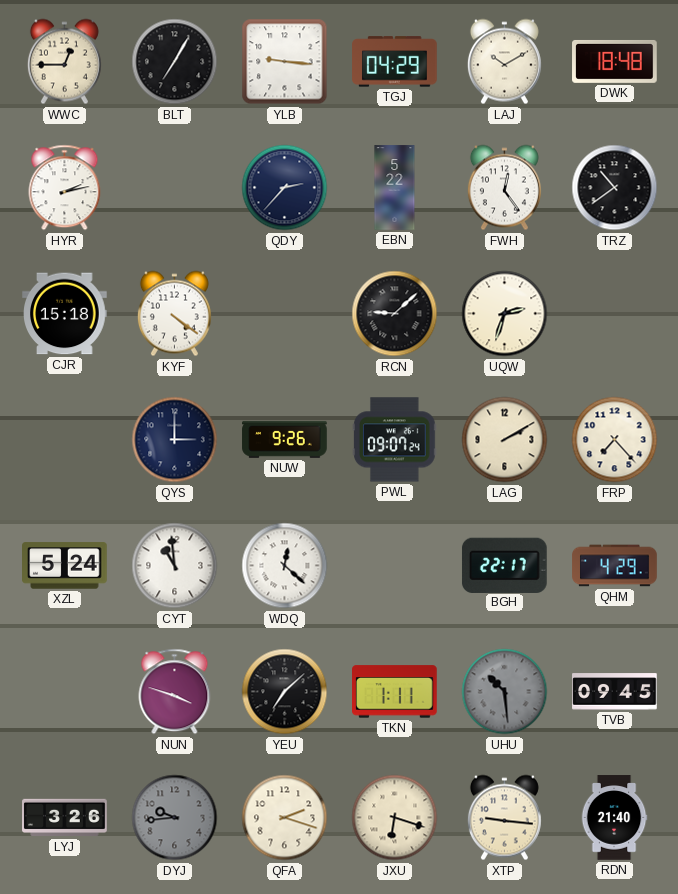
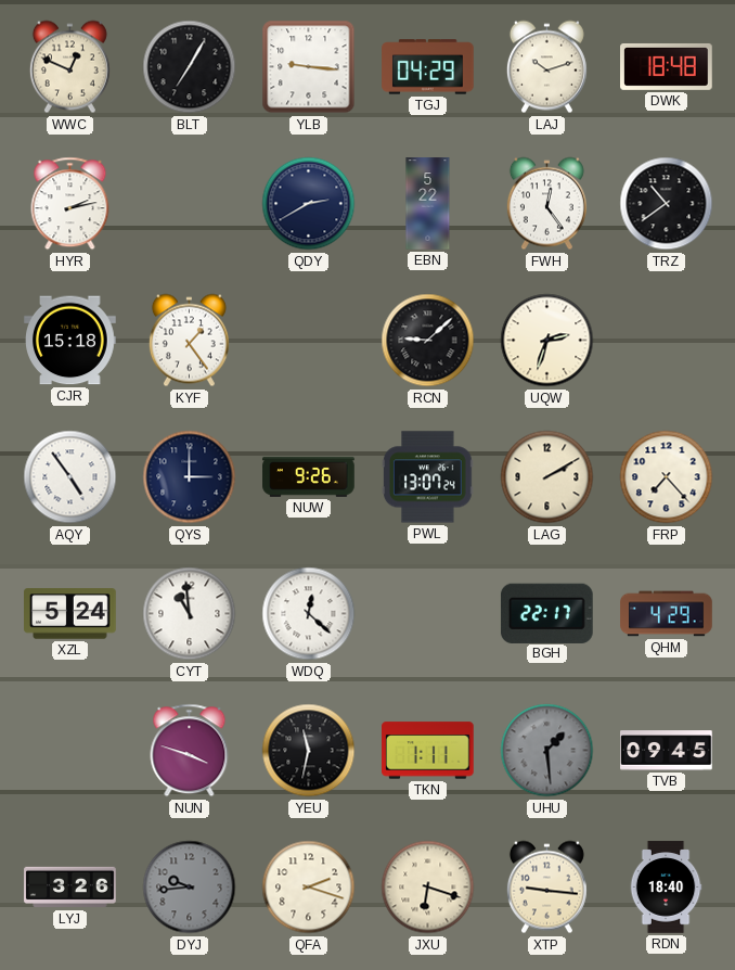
WWC: 12:45 -> 12:49
LAJ: 10:10 -> 10:12
QDY: 2:37 -> 2:40
KYF: 4:21 -> 1:24
AQY: none -> 4:54
PWL: 09:07 -> 13:07
YEU: 7:08 -> 11:32
UHU: 10:29 -> 1:29
RDN: 21:40 -> 18:40
